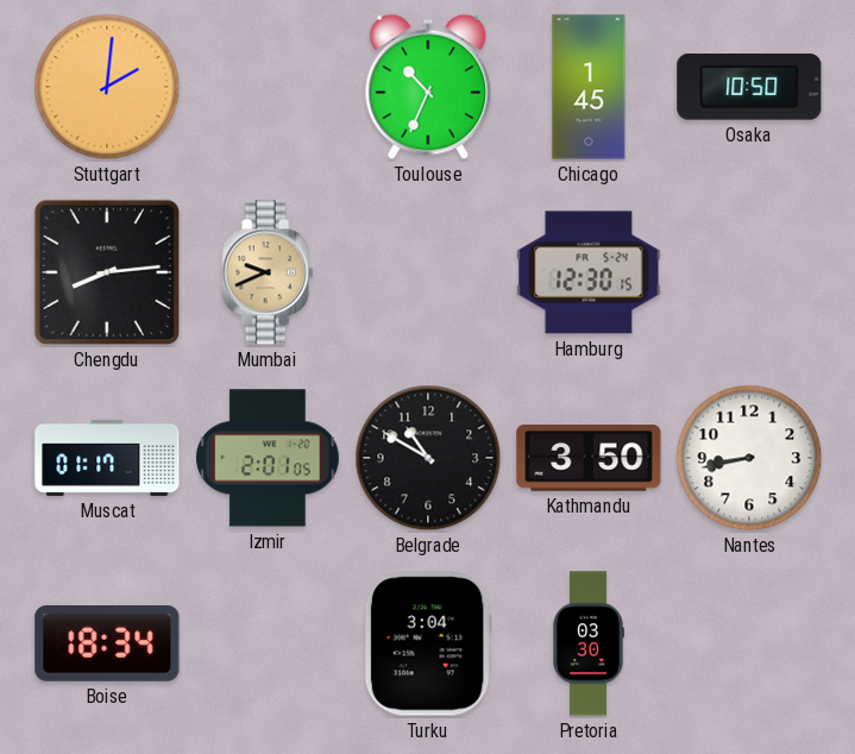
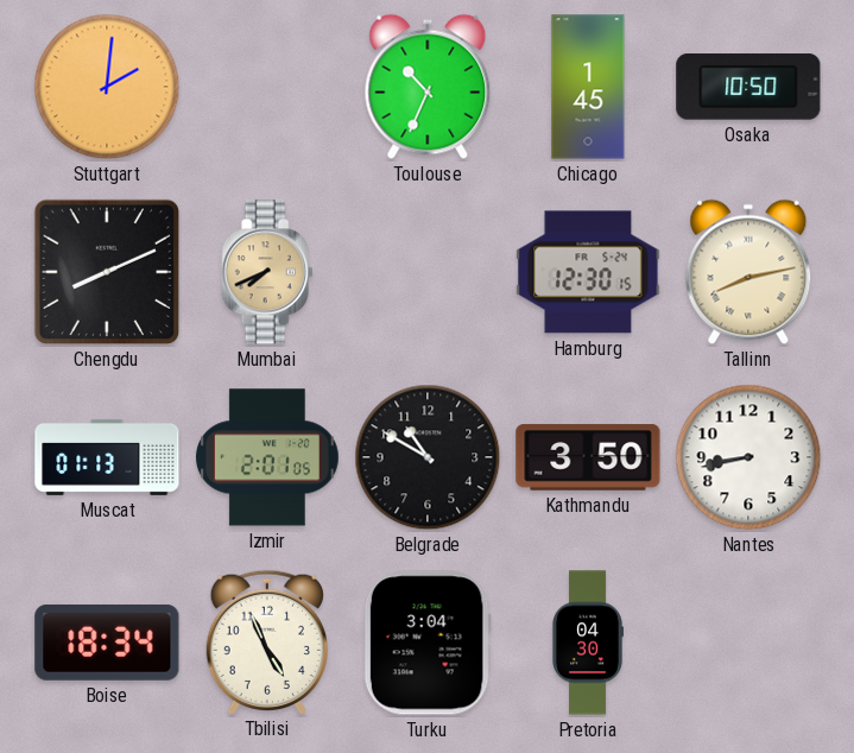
Chengdu: 8:14 -> 8:11
Mumbai: 9:41 -> 7:41
Tallinn: none -> 8:13
Muscat: 01:17 -> 01:13
Tbilisi: none -> 4:56
Pretoria: 03:30 -> 04:30
